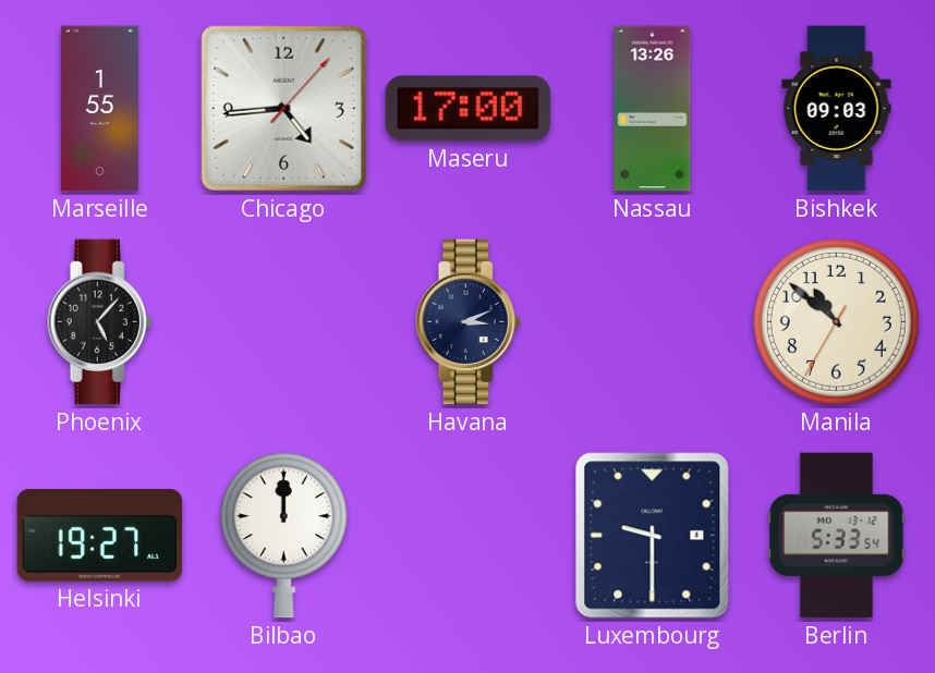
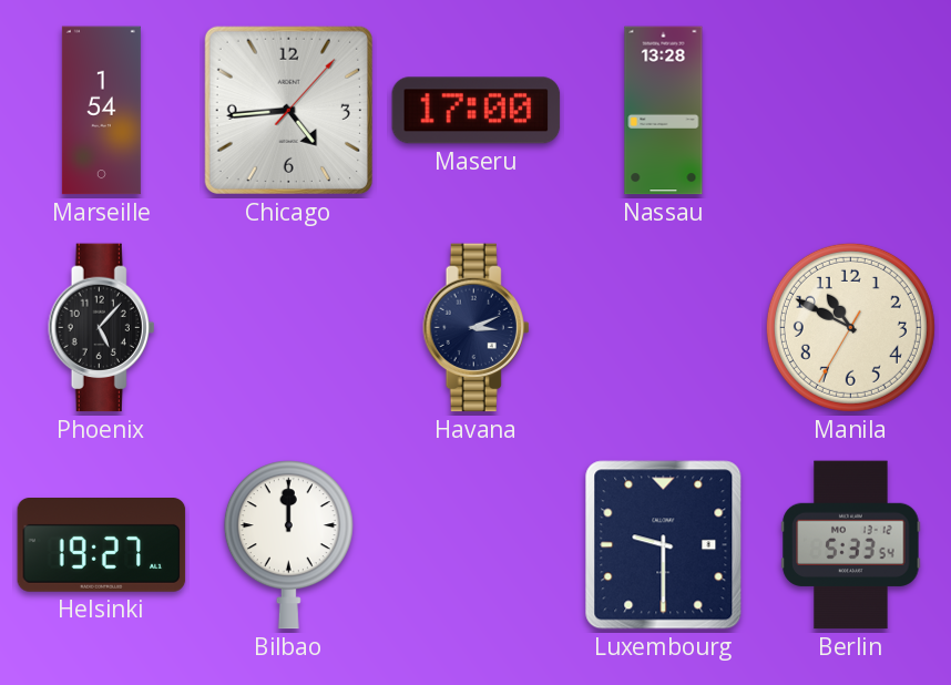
Marseille: 1:55 -> 1:54
Nassau: 13:26 -> 13:28
Bishkek: 09:03 -> none
Manila: 10:51 -> 10:49
